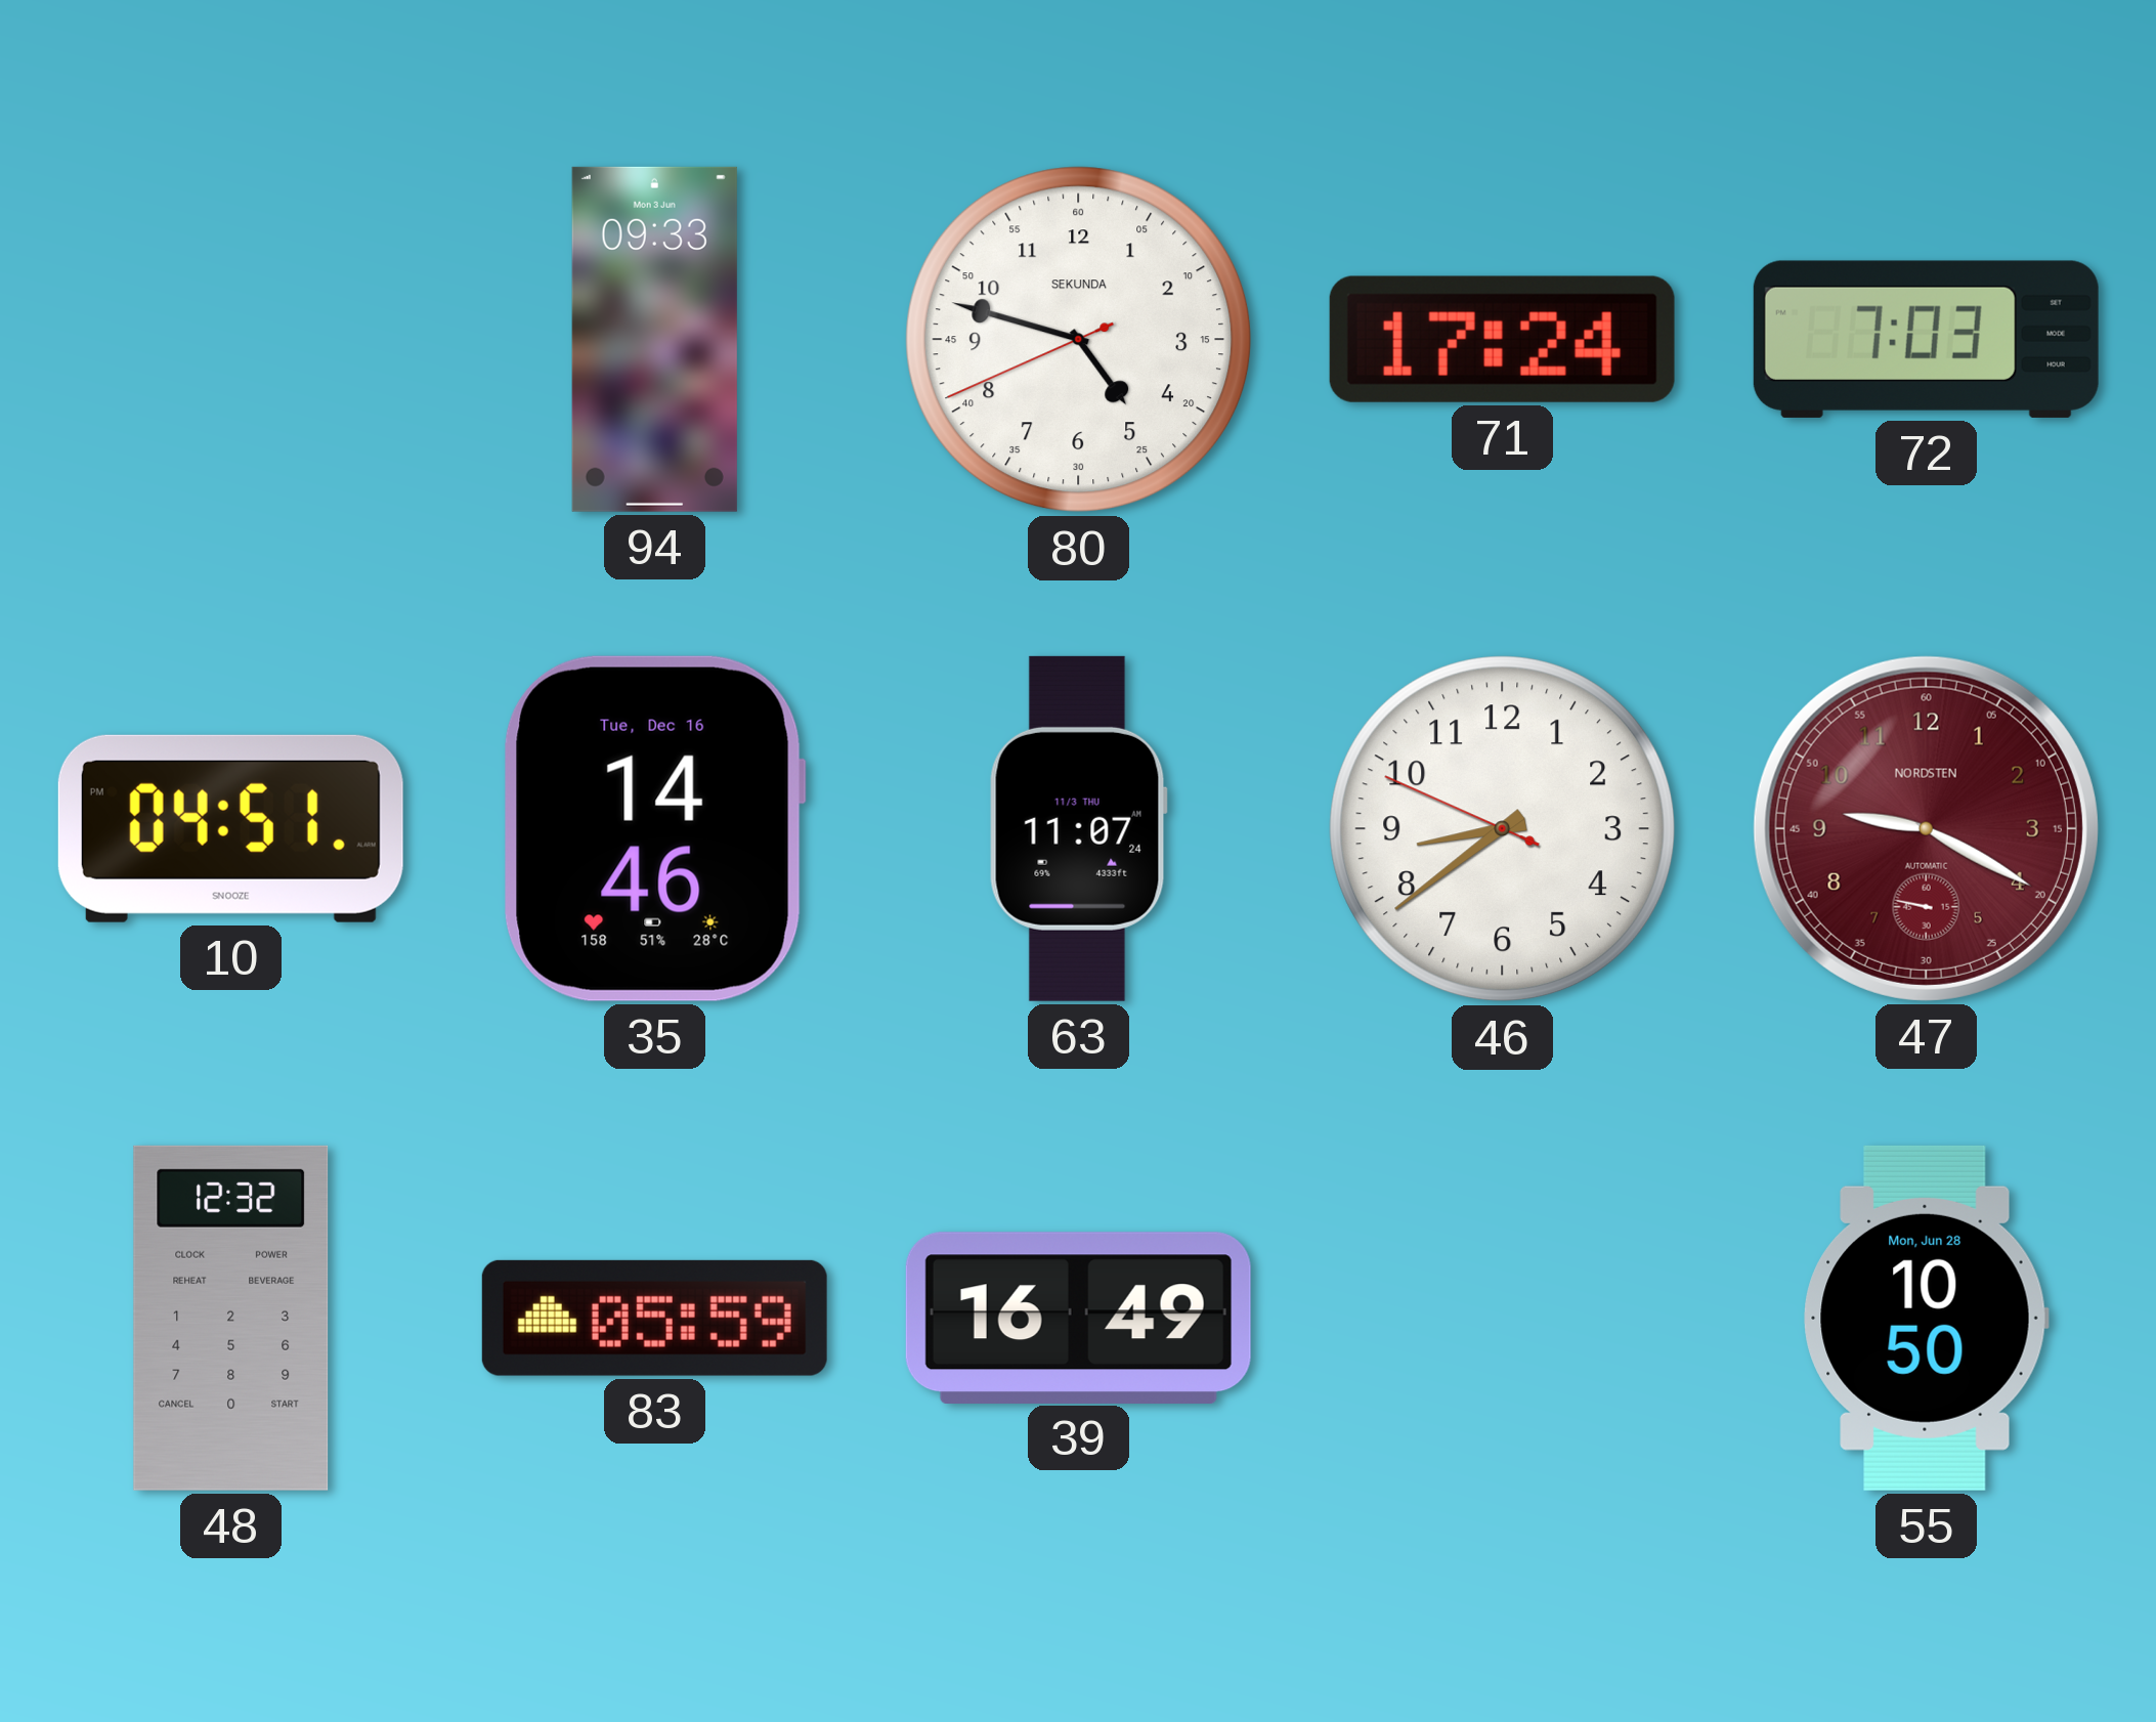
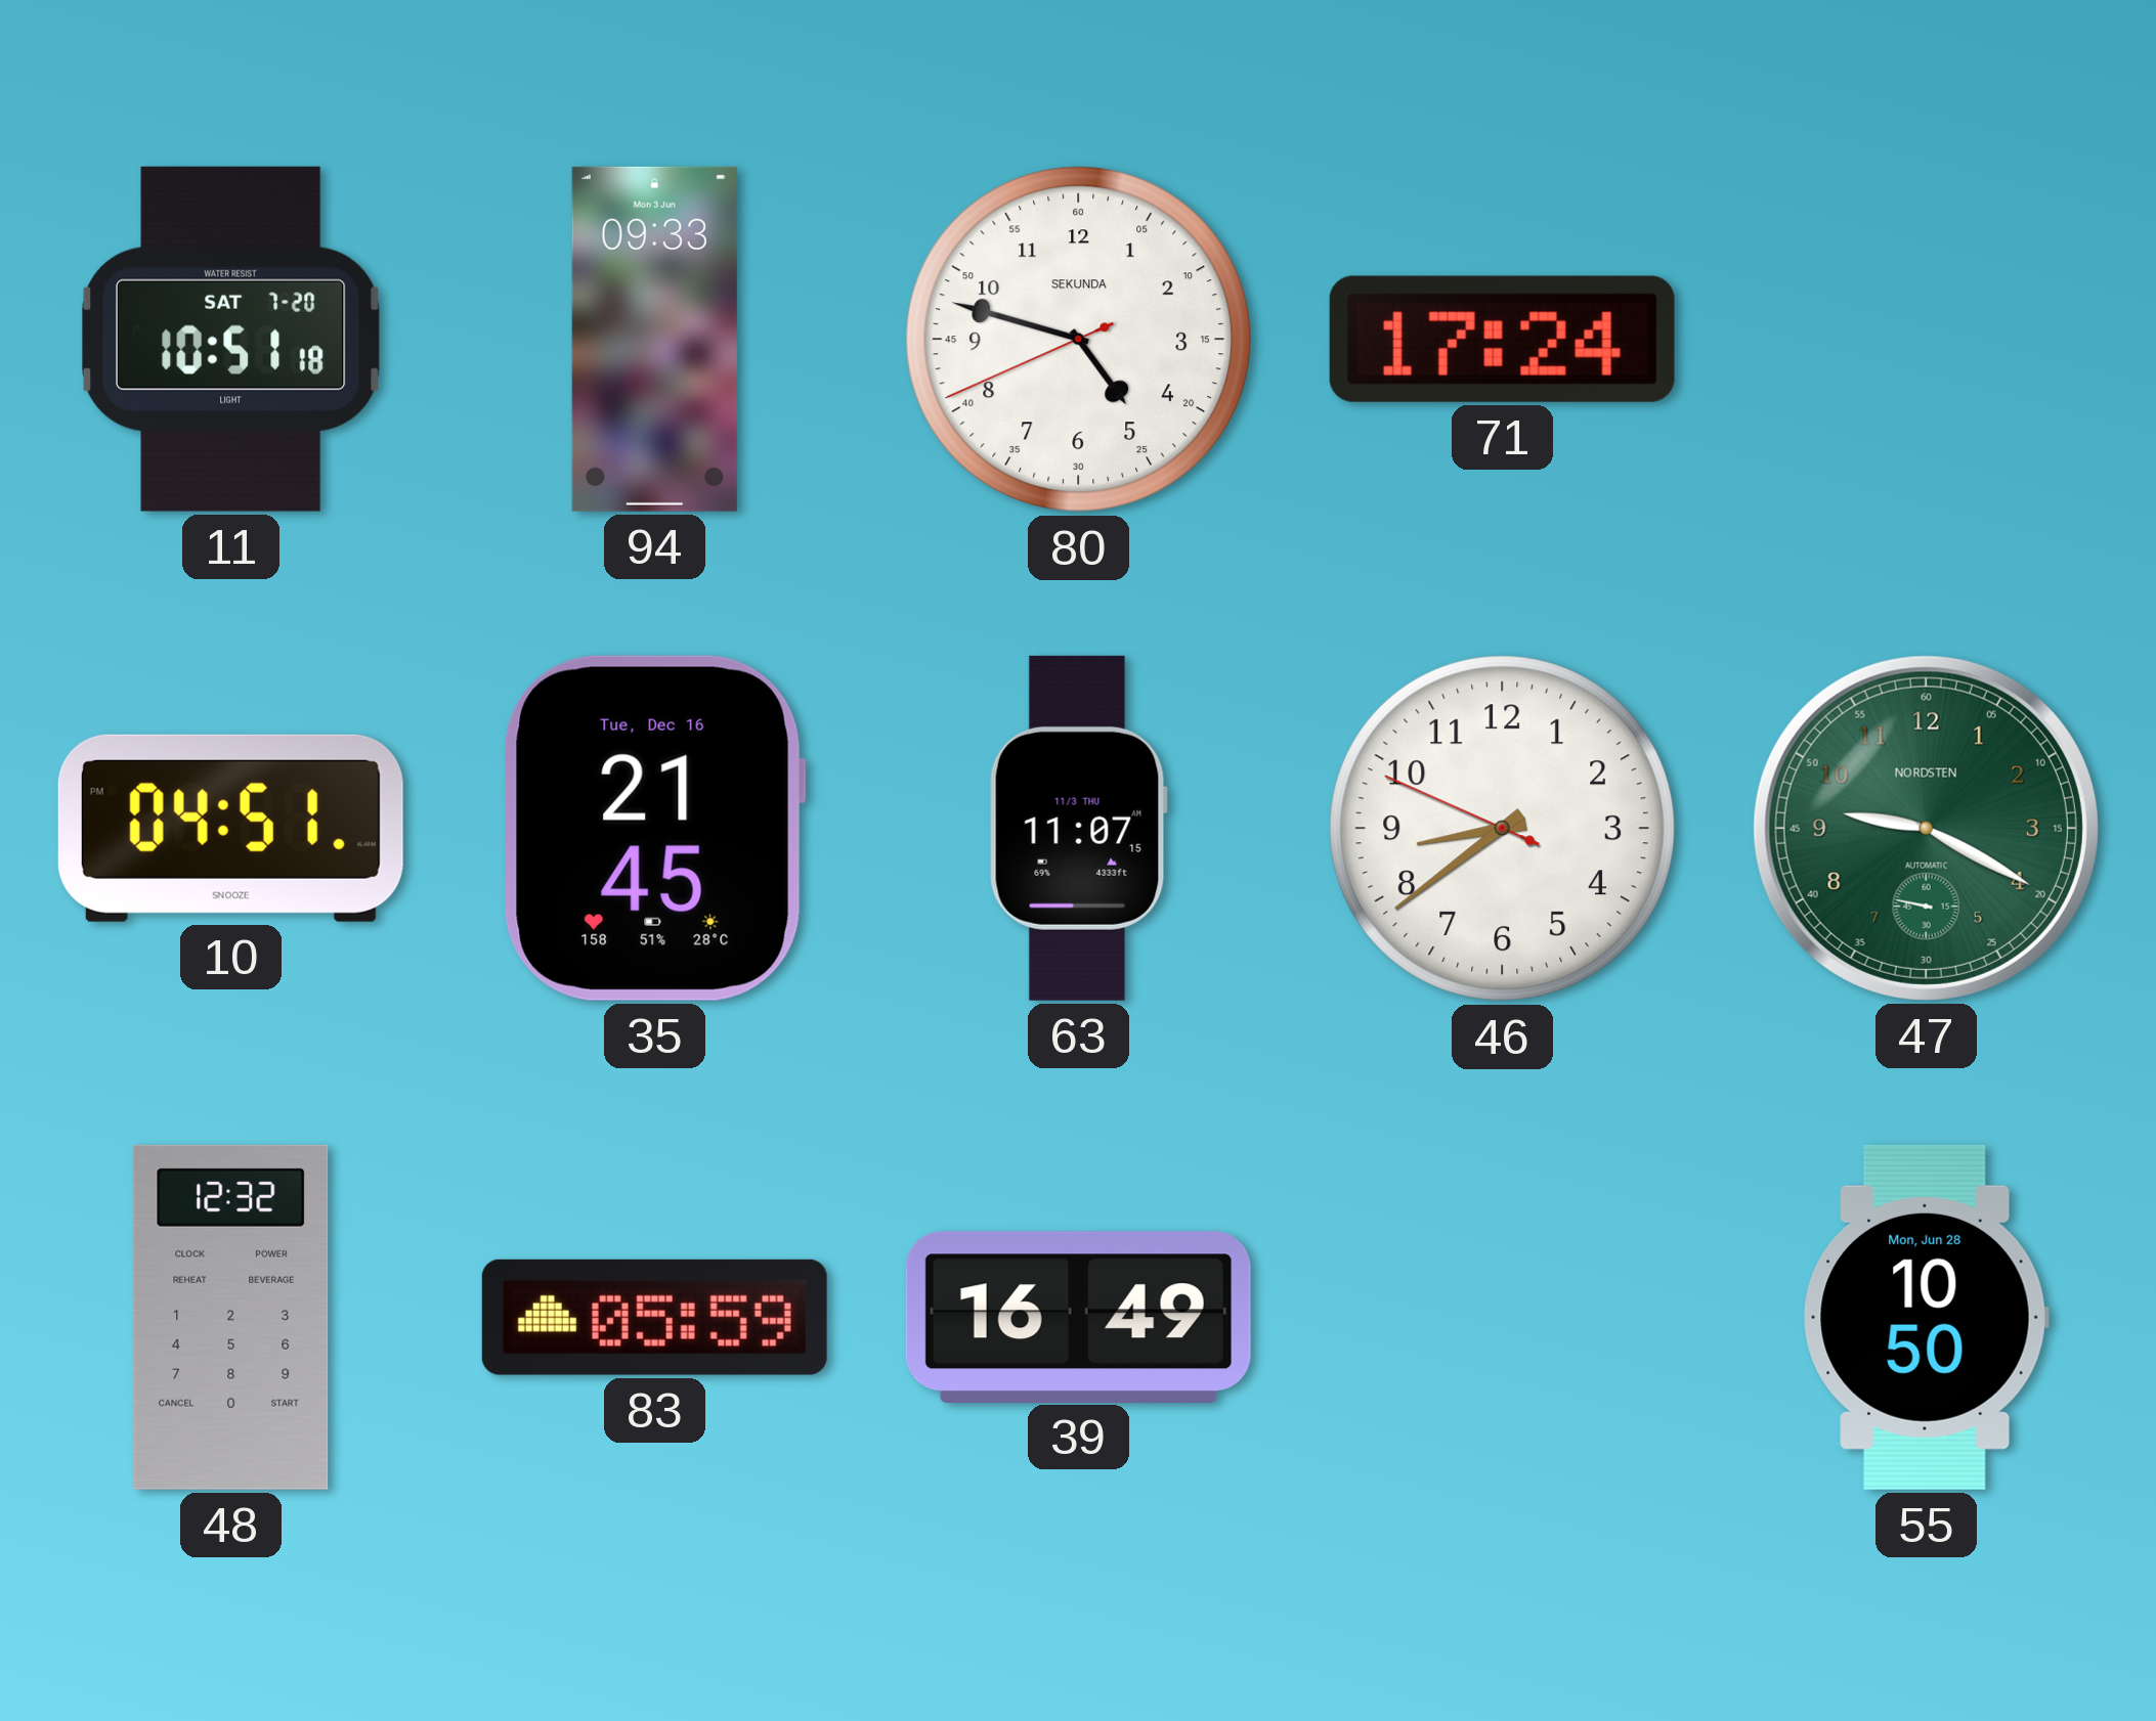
11: none -> 10:51
72: 7:03 -> none
35: 14:46 -> 21:45
63: 11:07:24 -> 11:07:15
47 dial: burgundy -> green
